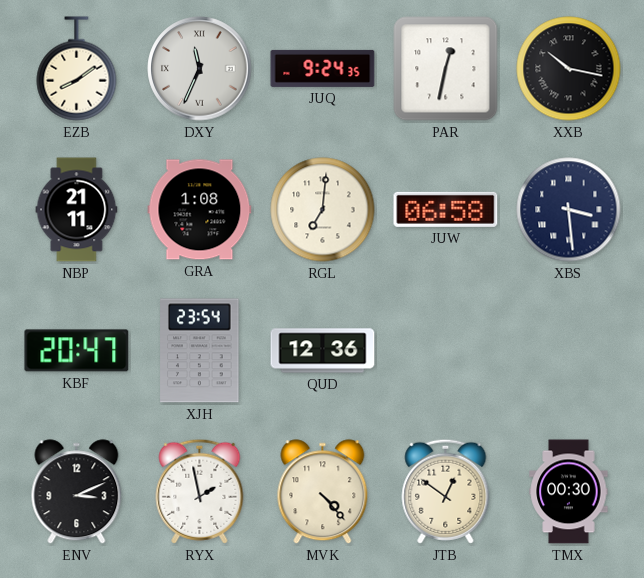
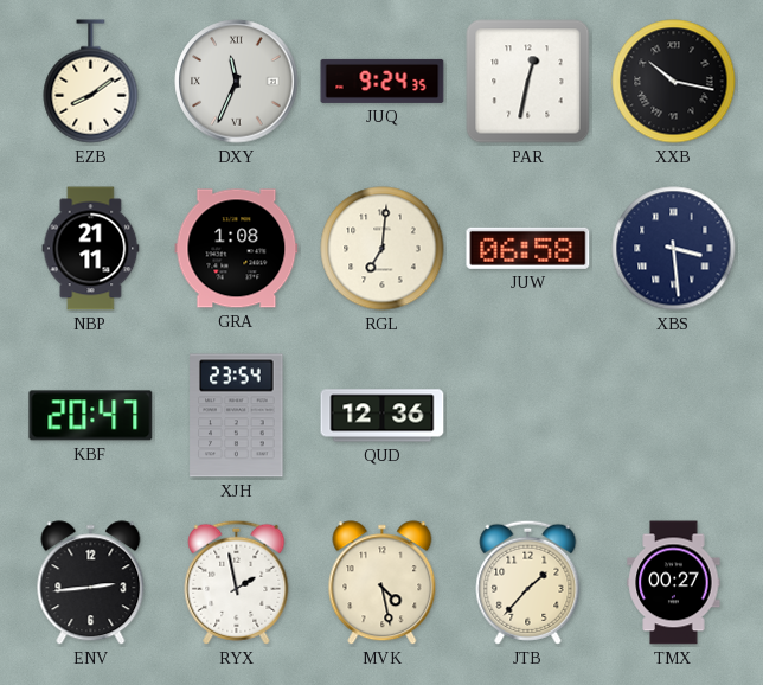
ENV: 3:11 -> 2:44
MVK: 4:23 -> 4:28
JTB: 12:51 -> 1:37
TMX: 00:30 -> 00:27
